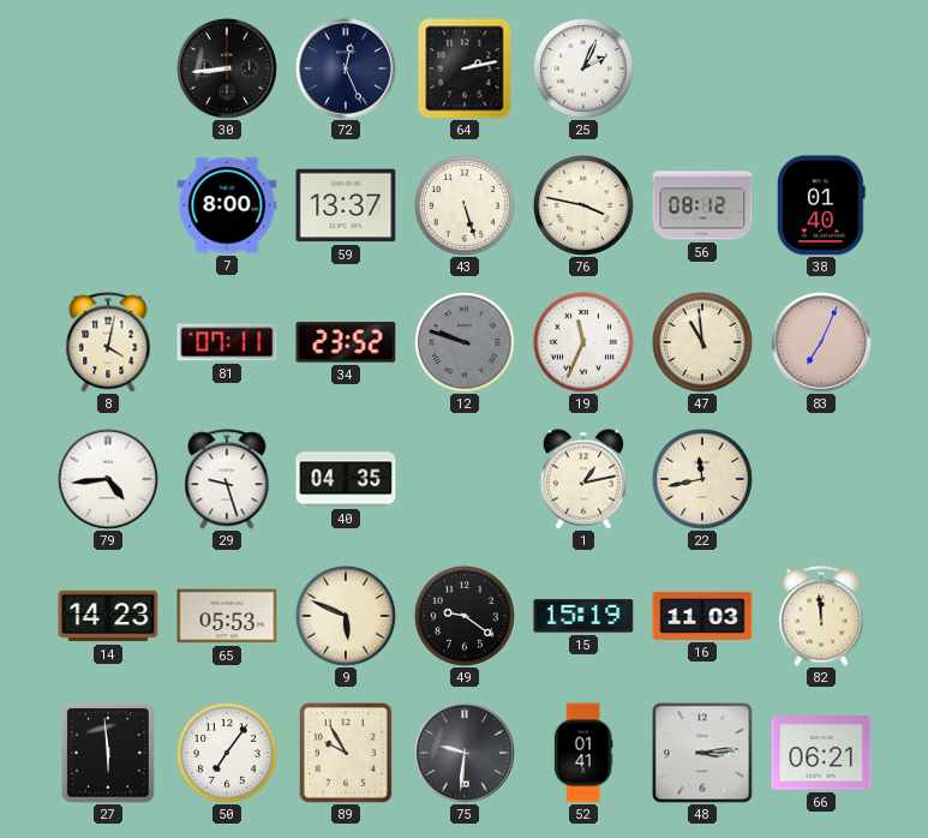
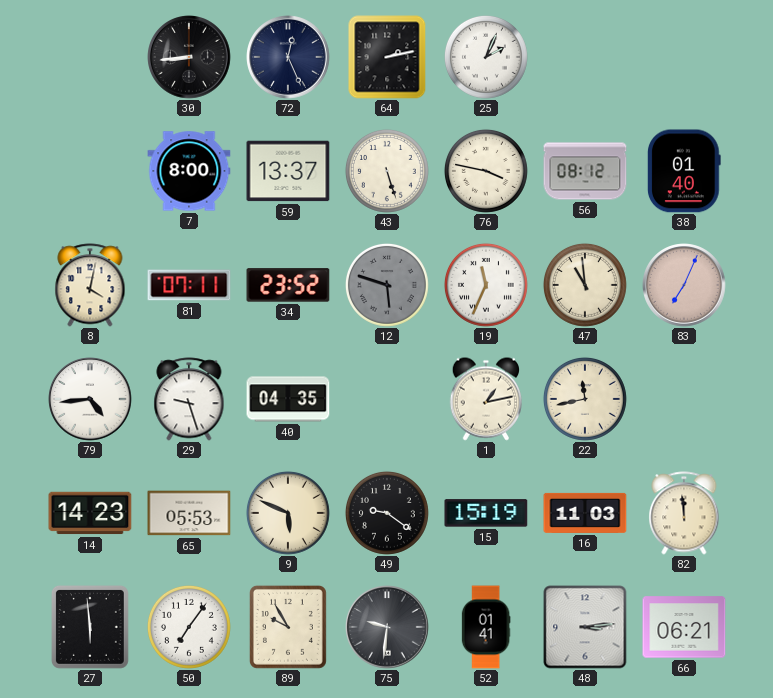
12: 9:48 -> 5:48
